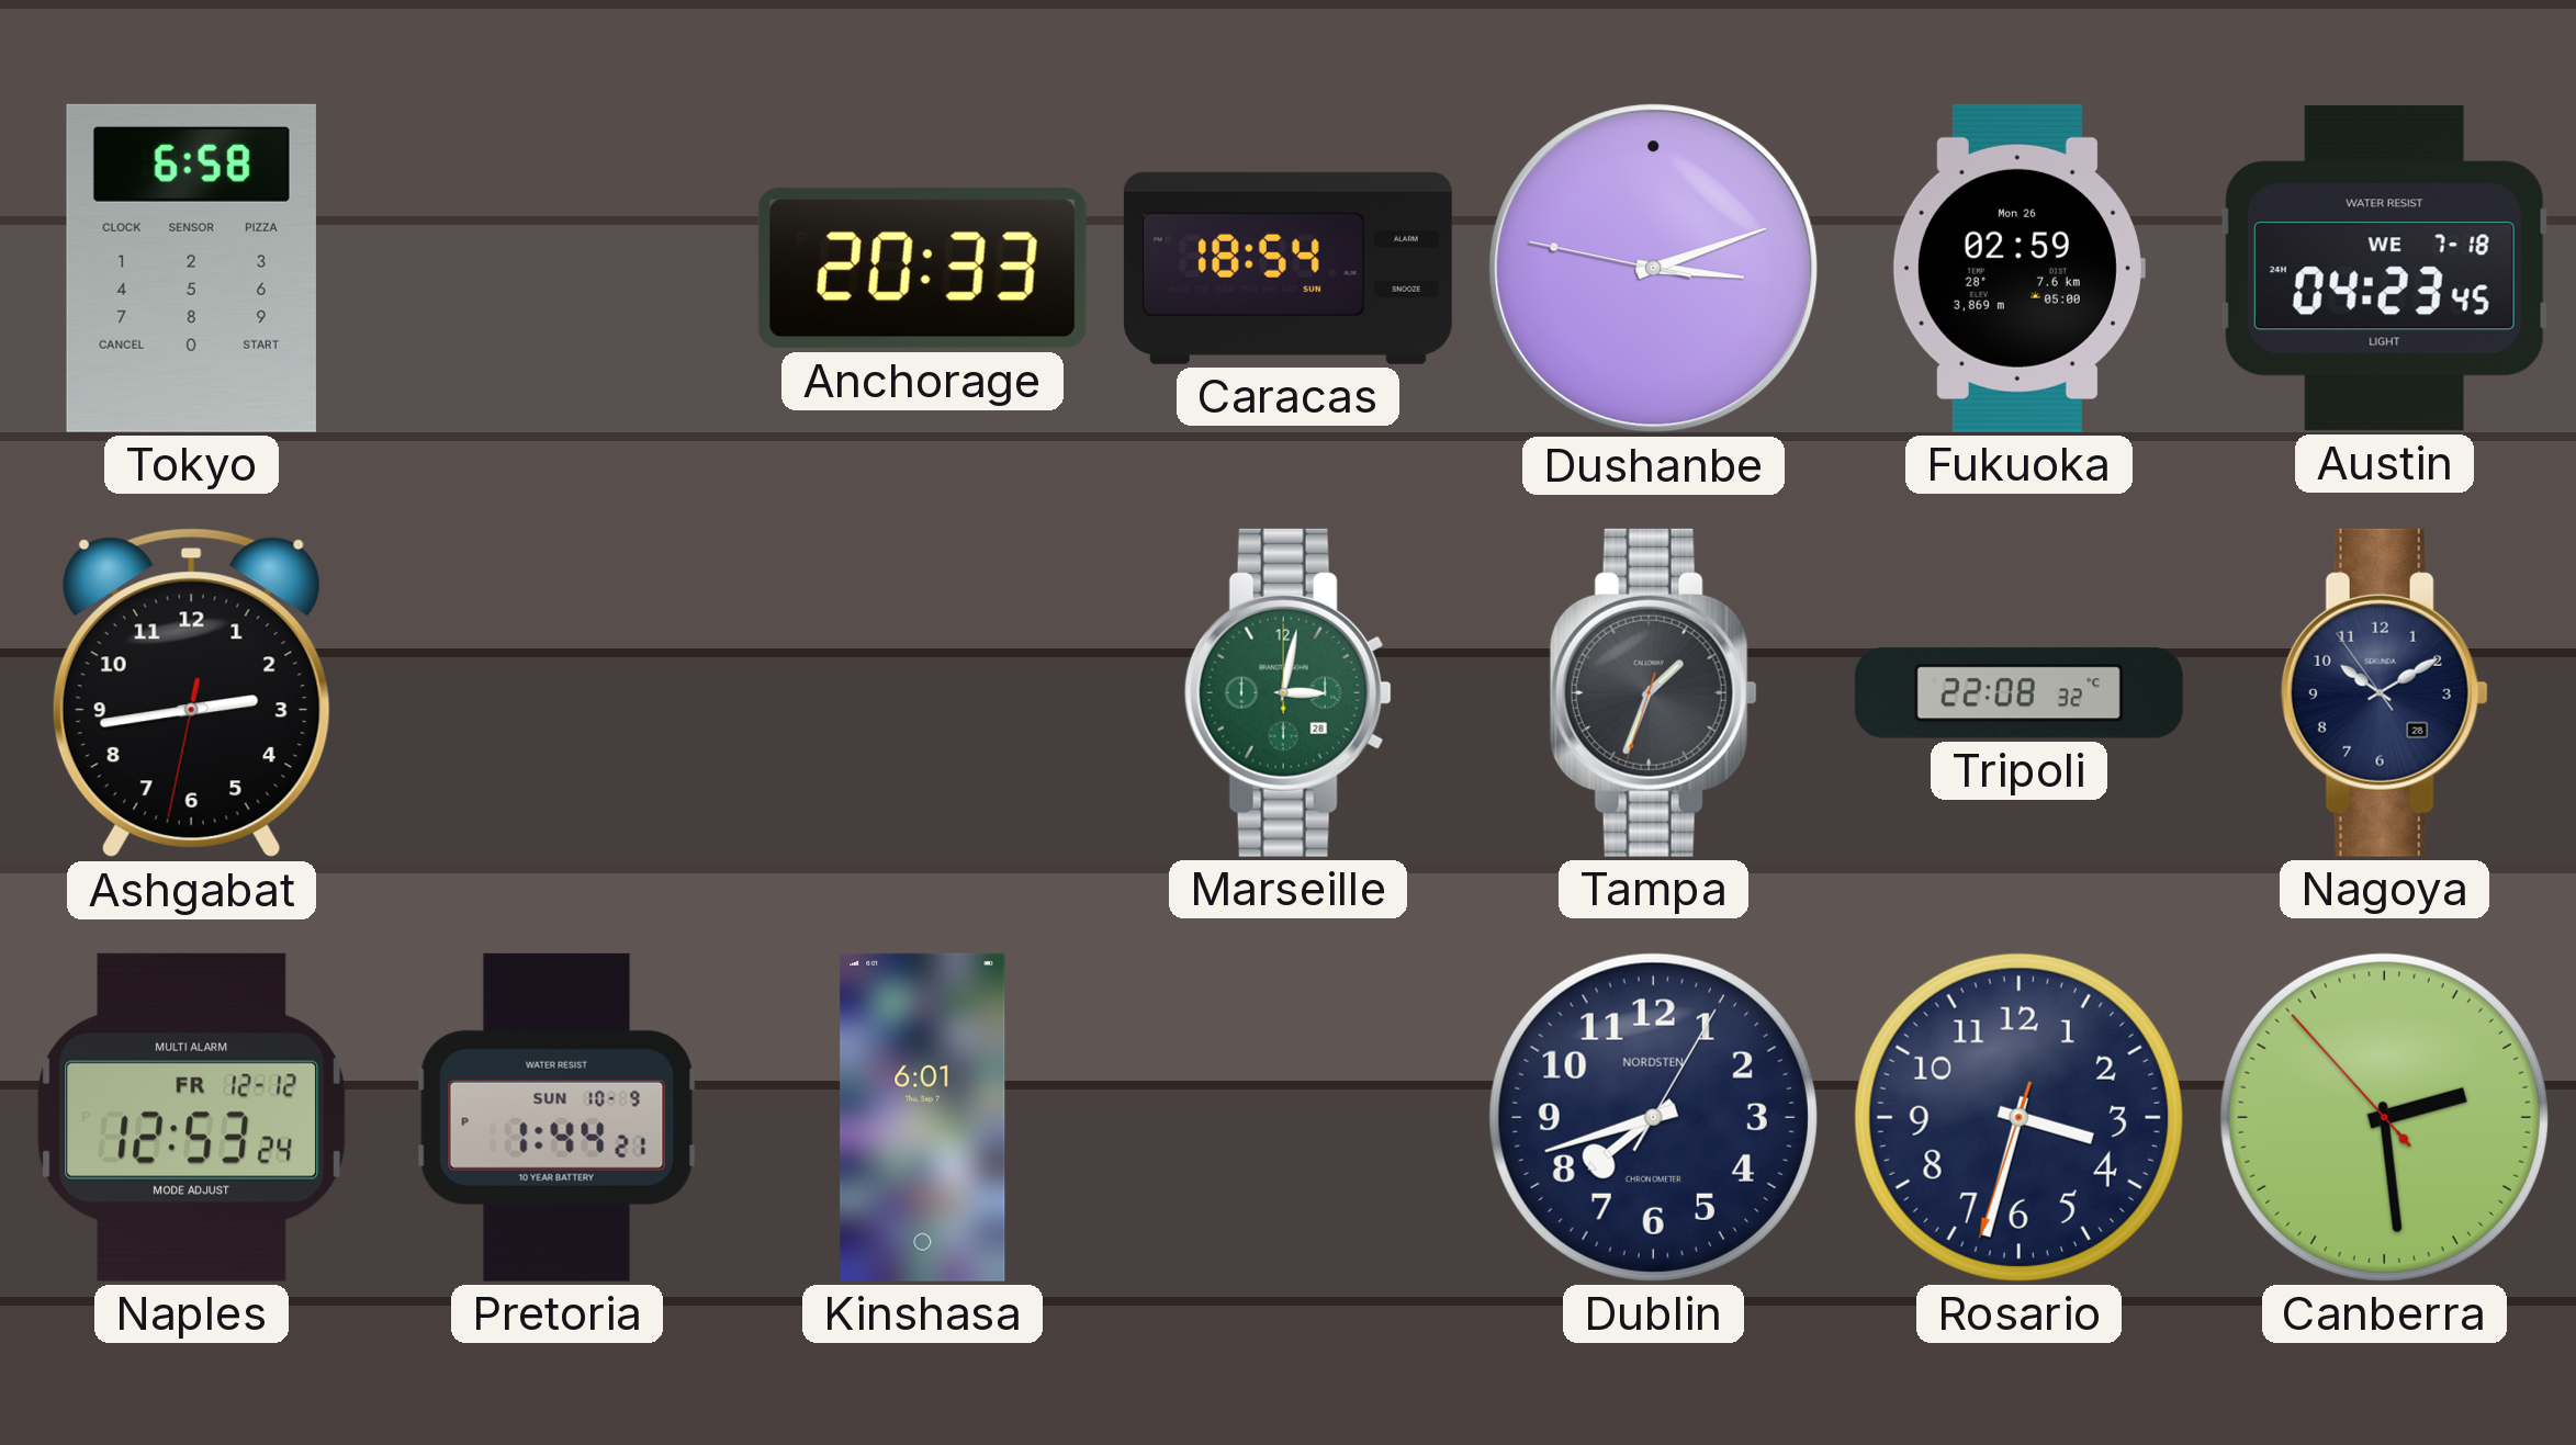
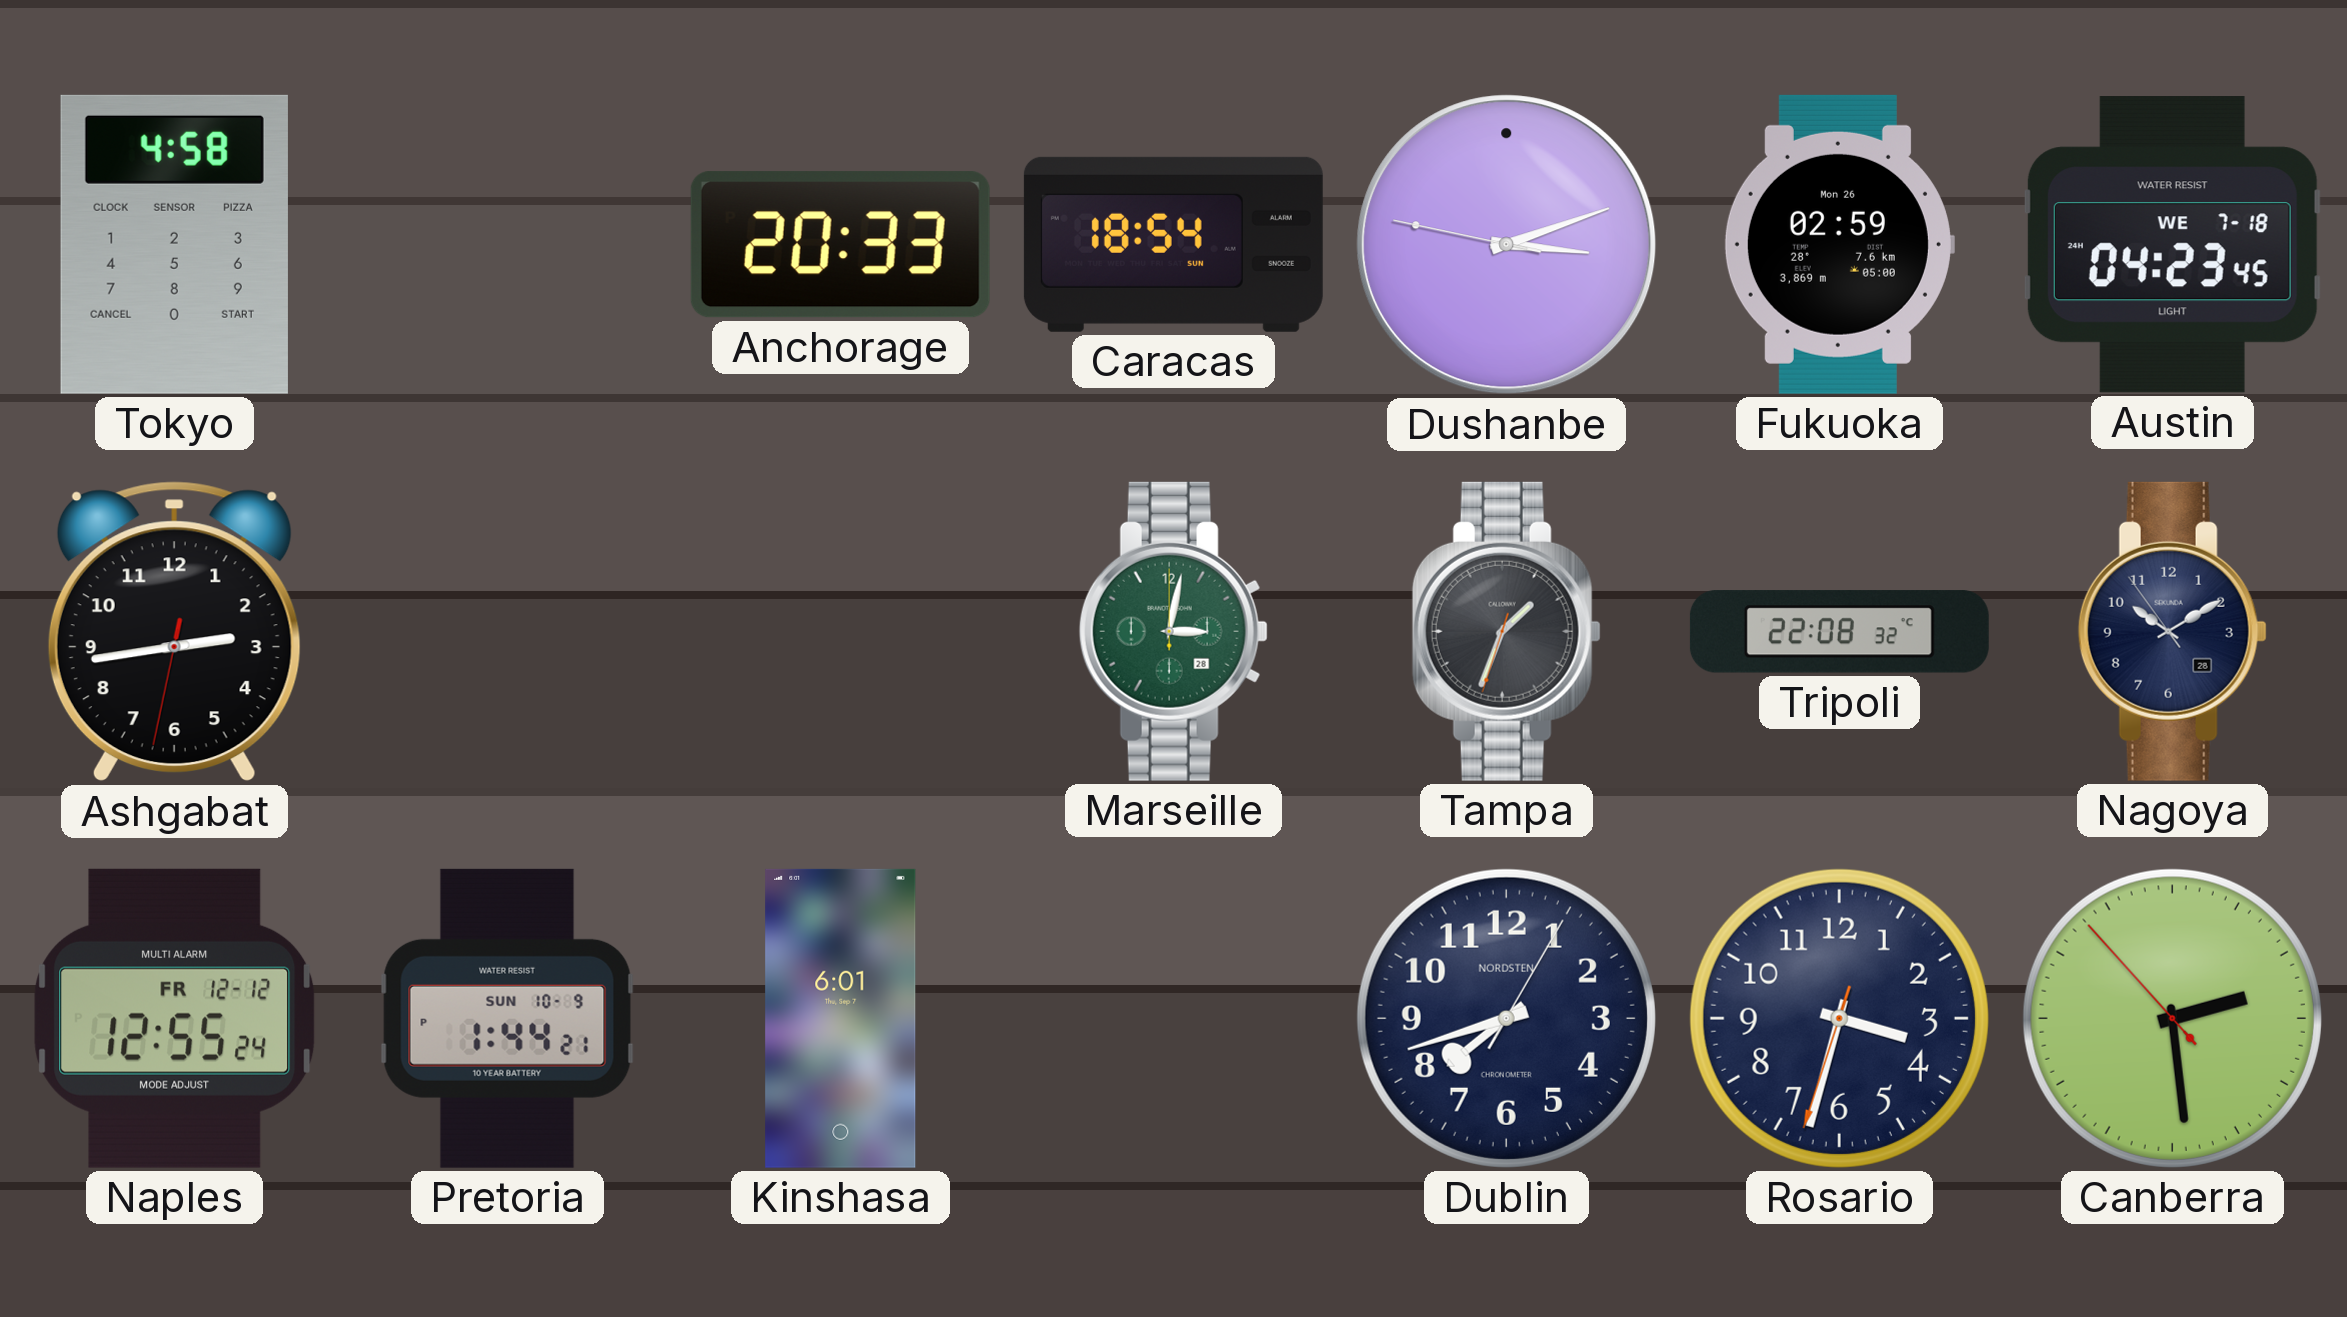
Tokyo: 6:58 -> 4:58
Naples: 12:53 -> 12:55
